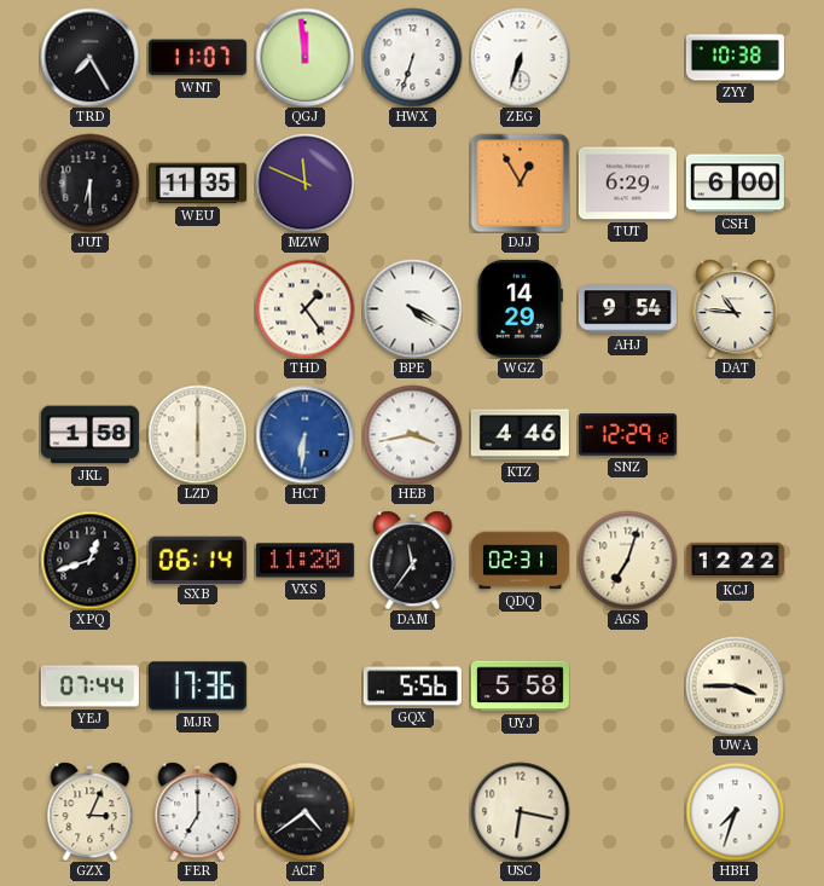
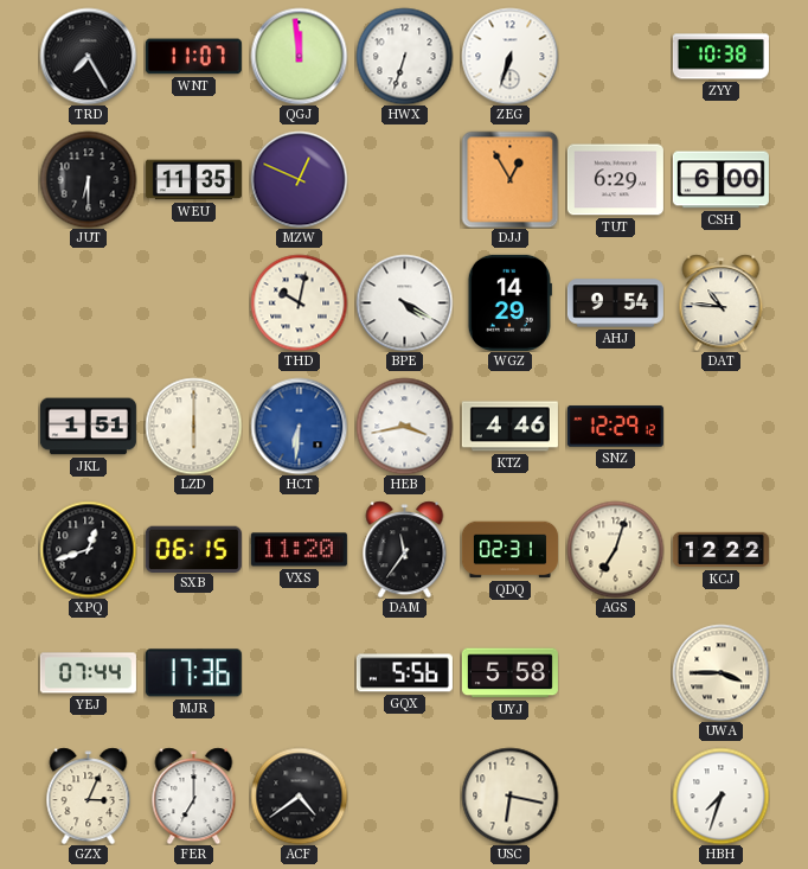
MZW: 11:49 -> 12:49
THD: 1:24 -> 10:02
JKL: 1:58 -> 1:51
SXB: 06:14 -> 06:15
